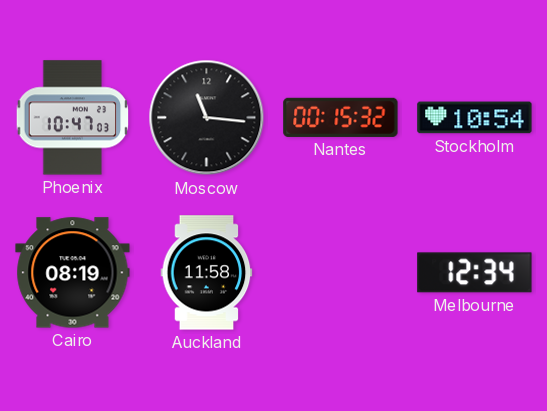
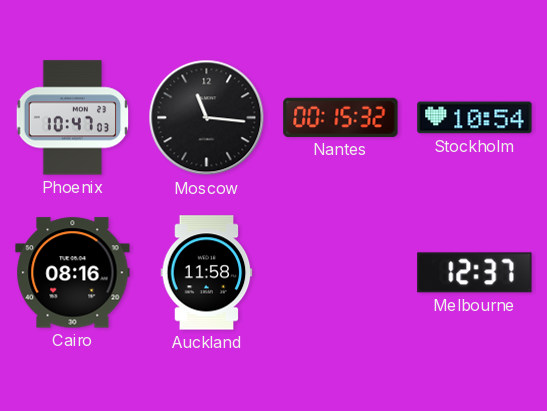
Cairo: 08:19 -> 08:16
Melbourne: 12:34 -> 12:37
